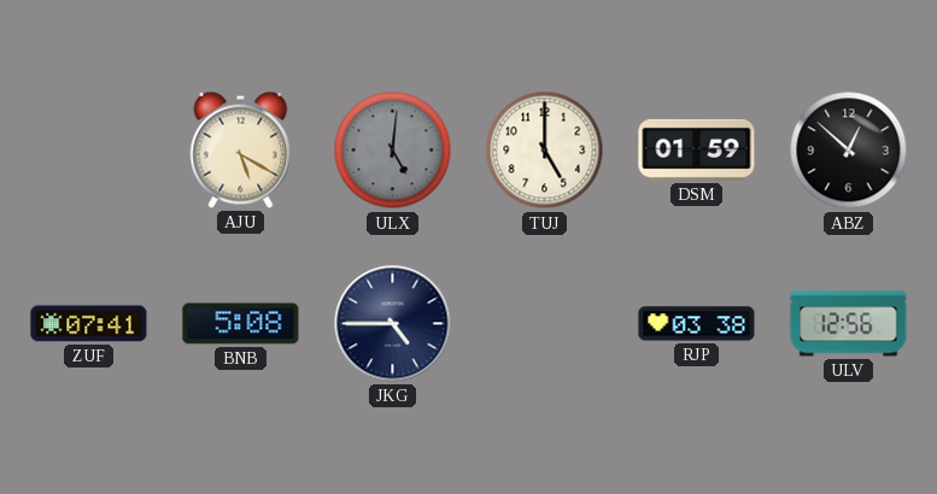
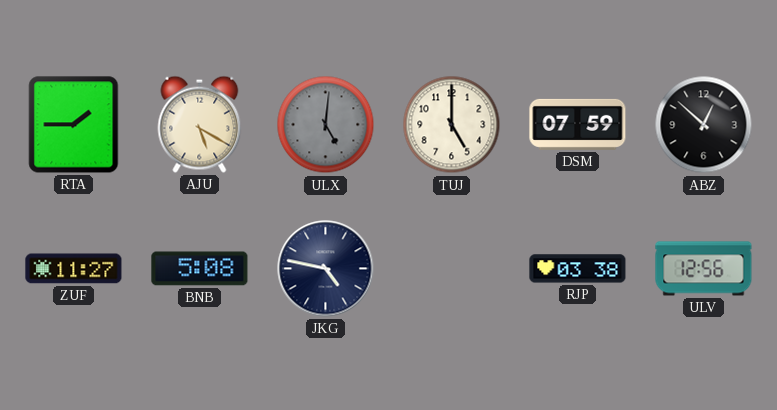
RTA: none -> 1:45
DSM: 01:59 -> 07:59
ZUF: 07:41 -> 11:27
JKG: 4:45 -> 4:47
